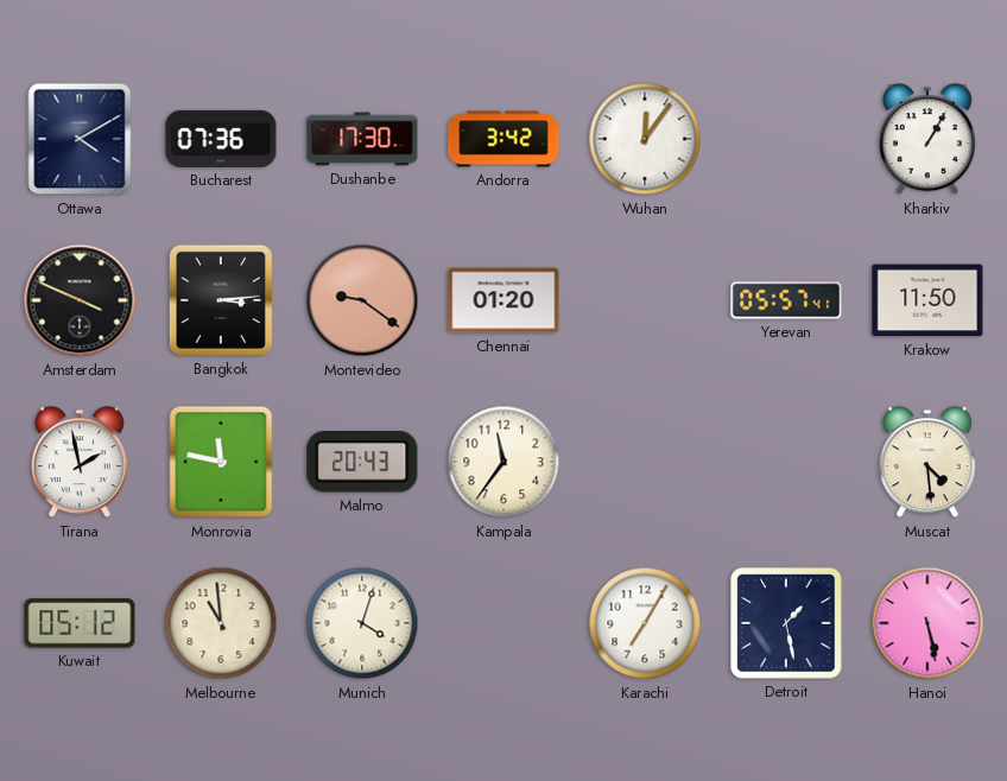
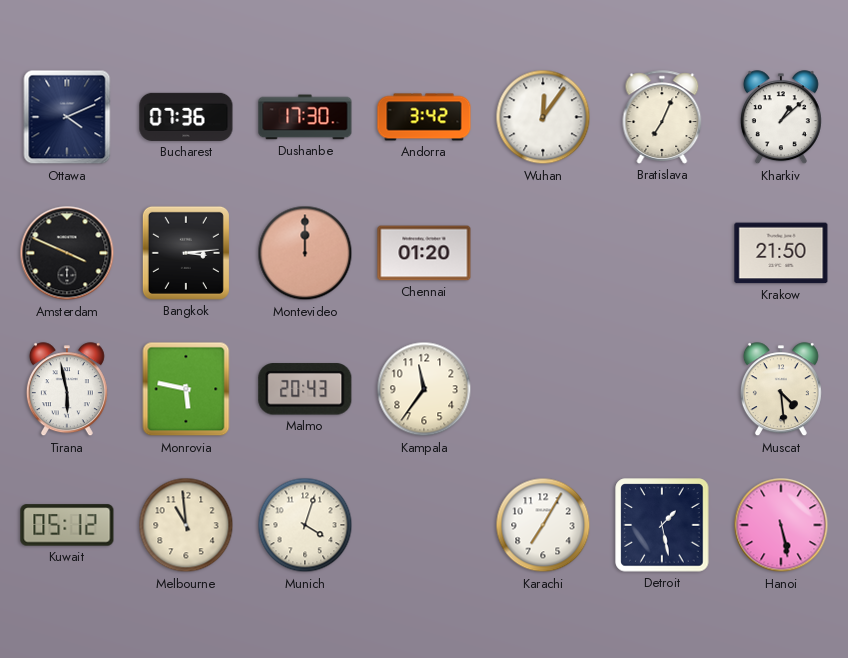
Ottawa: 4:10 -> 4:11
Bratislava: none -> 7:04
Kharkiv: 1:05 -> 1:08
Montevideo: 9:21 -> 12:00
Yerevan: 05:57 -> none
Krakow: 11:50 -> 21:50
Tirana: 1:58 -> 5:58
Monrovia: 11:47 -> 5:47
